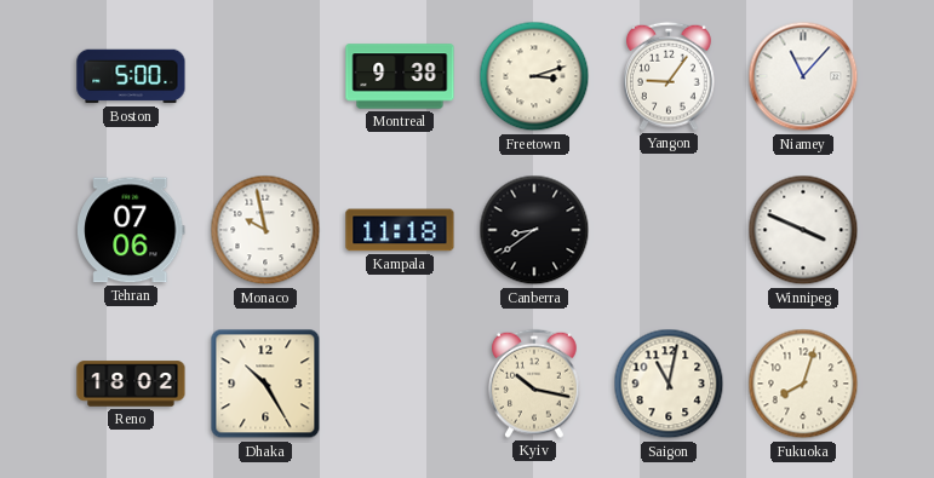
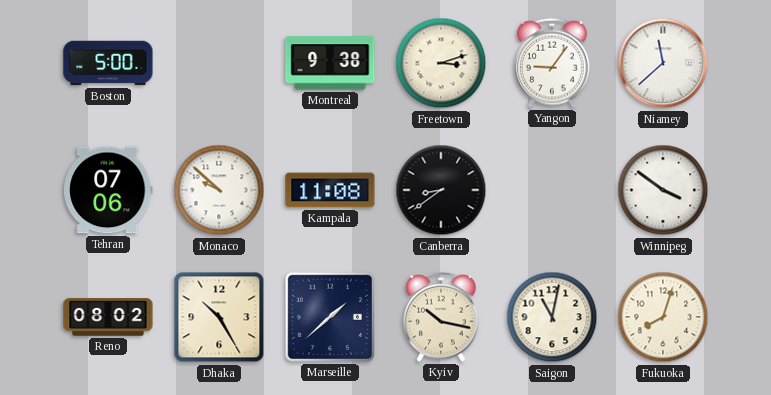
Niamey: 11:07 -> 11:38
Monaco: 9:58 -> 9:52
Kampala: 11:18 -> 11:08
Winnipeg: 3:49 -> 3:51
Reno: 18:02 -> 08:02
Marseille: none -> 1:38
